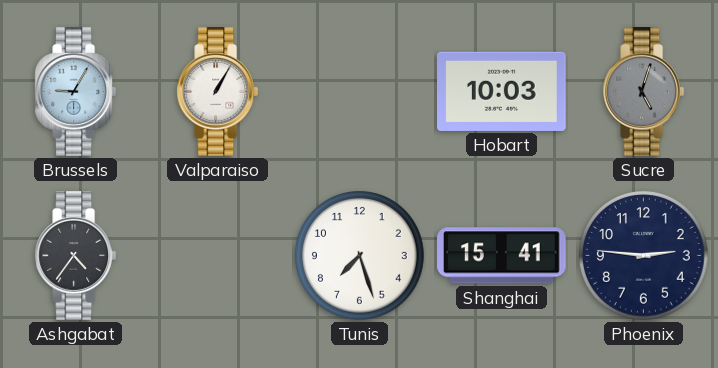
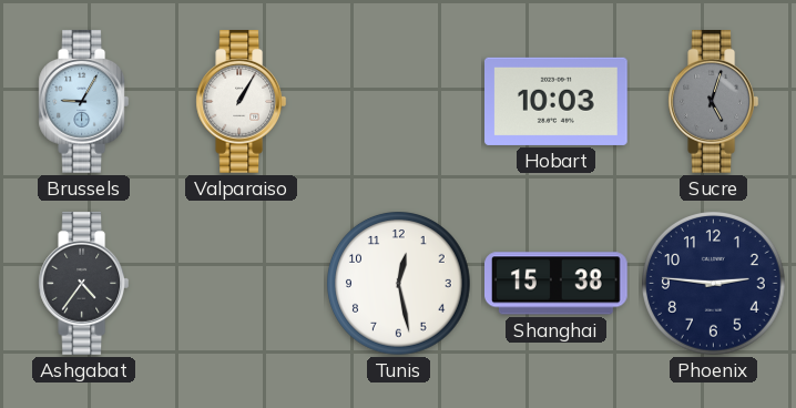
Tunis: 7:27 -> 12:28
Shanghai: 15:41 -> 15:38
